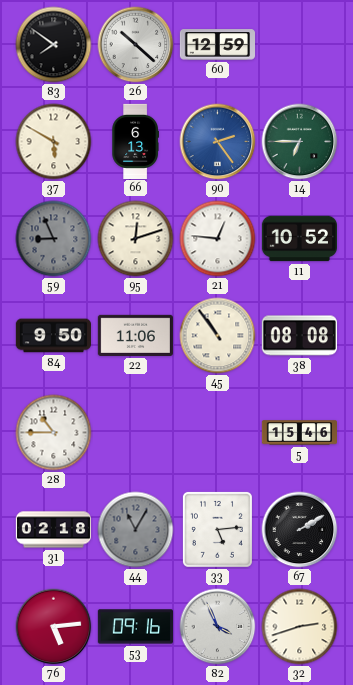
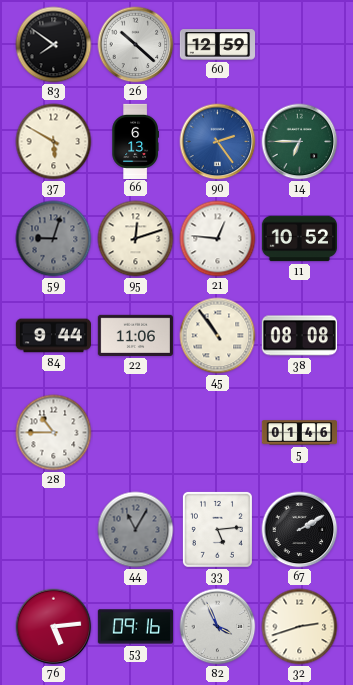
59: 8:56 -> 9:03
84: 9:50 -> 9:44
5: 15:46 -> 01:46
31: 02:18 -> none
